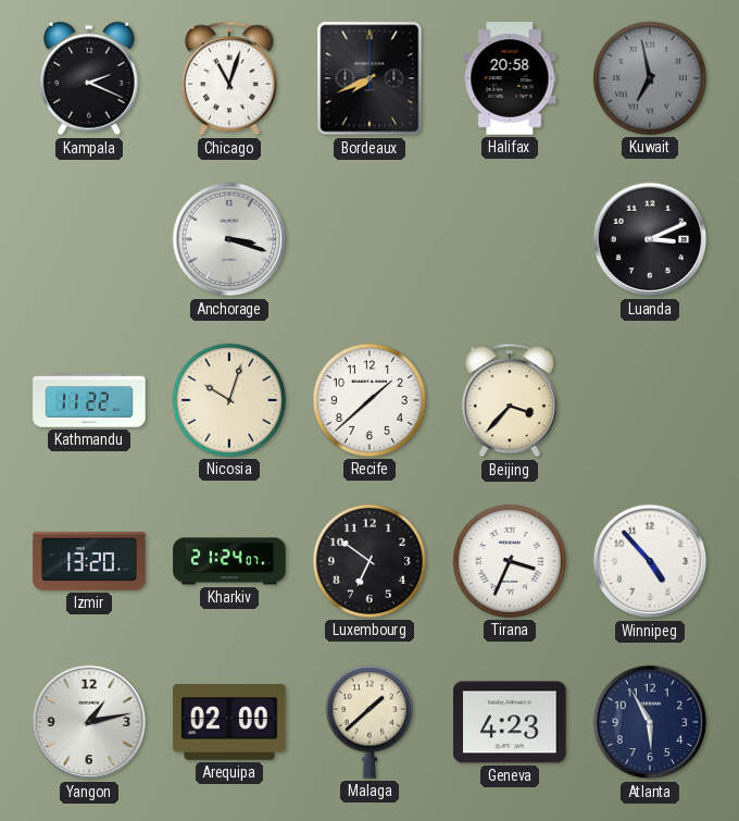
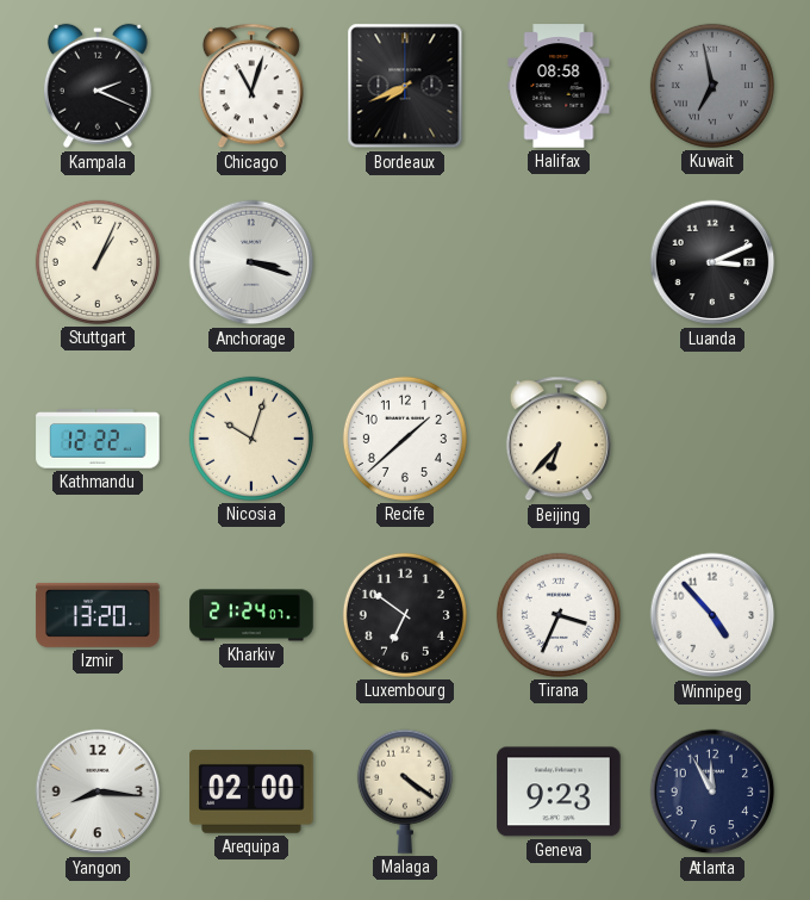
Halifax: 20:58 -> 08:58
Stuttgart: none -> 1:04
Kathmandu: 11:22 -> 12:22
Beijing: 3:37 -> 6:37
Yangon: 1:13 -> 8:16
Malaga: 1:38 -> 4:21
Geneva: 4:23 -> 9:23
Atlanta: 5:55 -> 11:55
